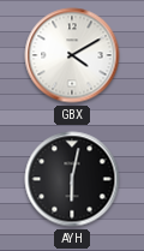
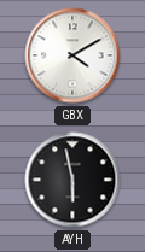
AYH: 6:02 -> 5:58
